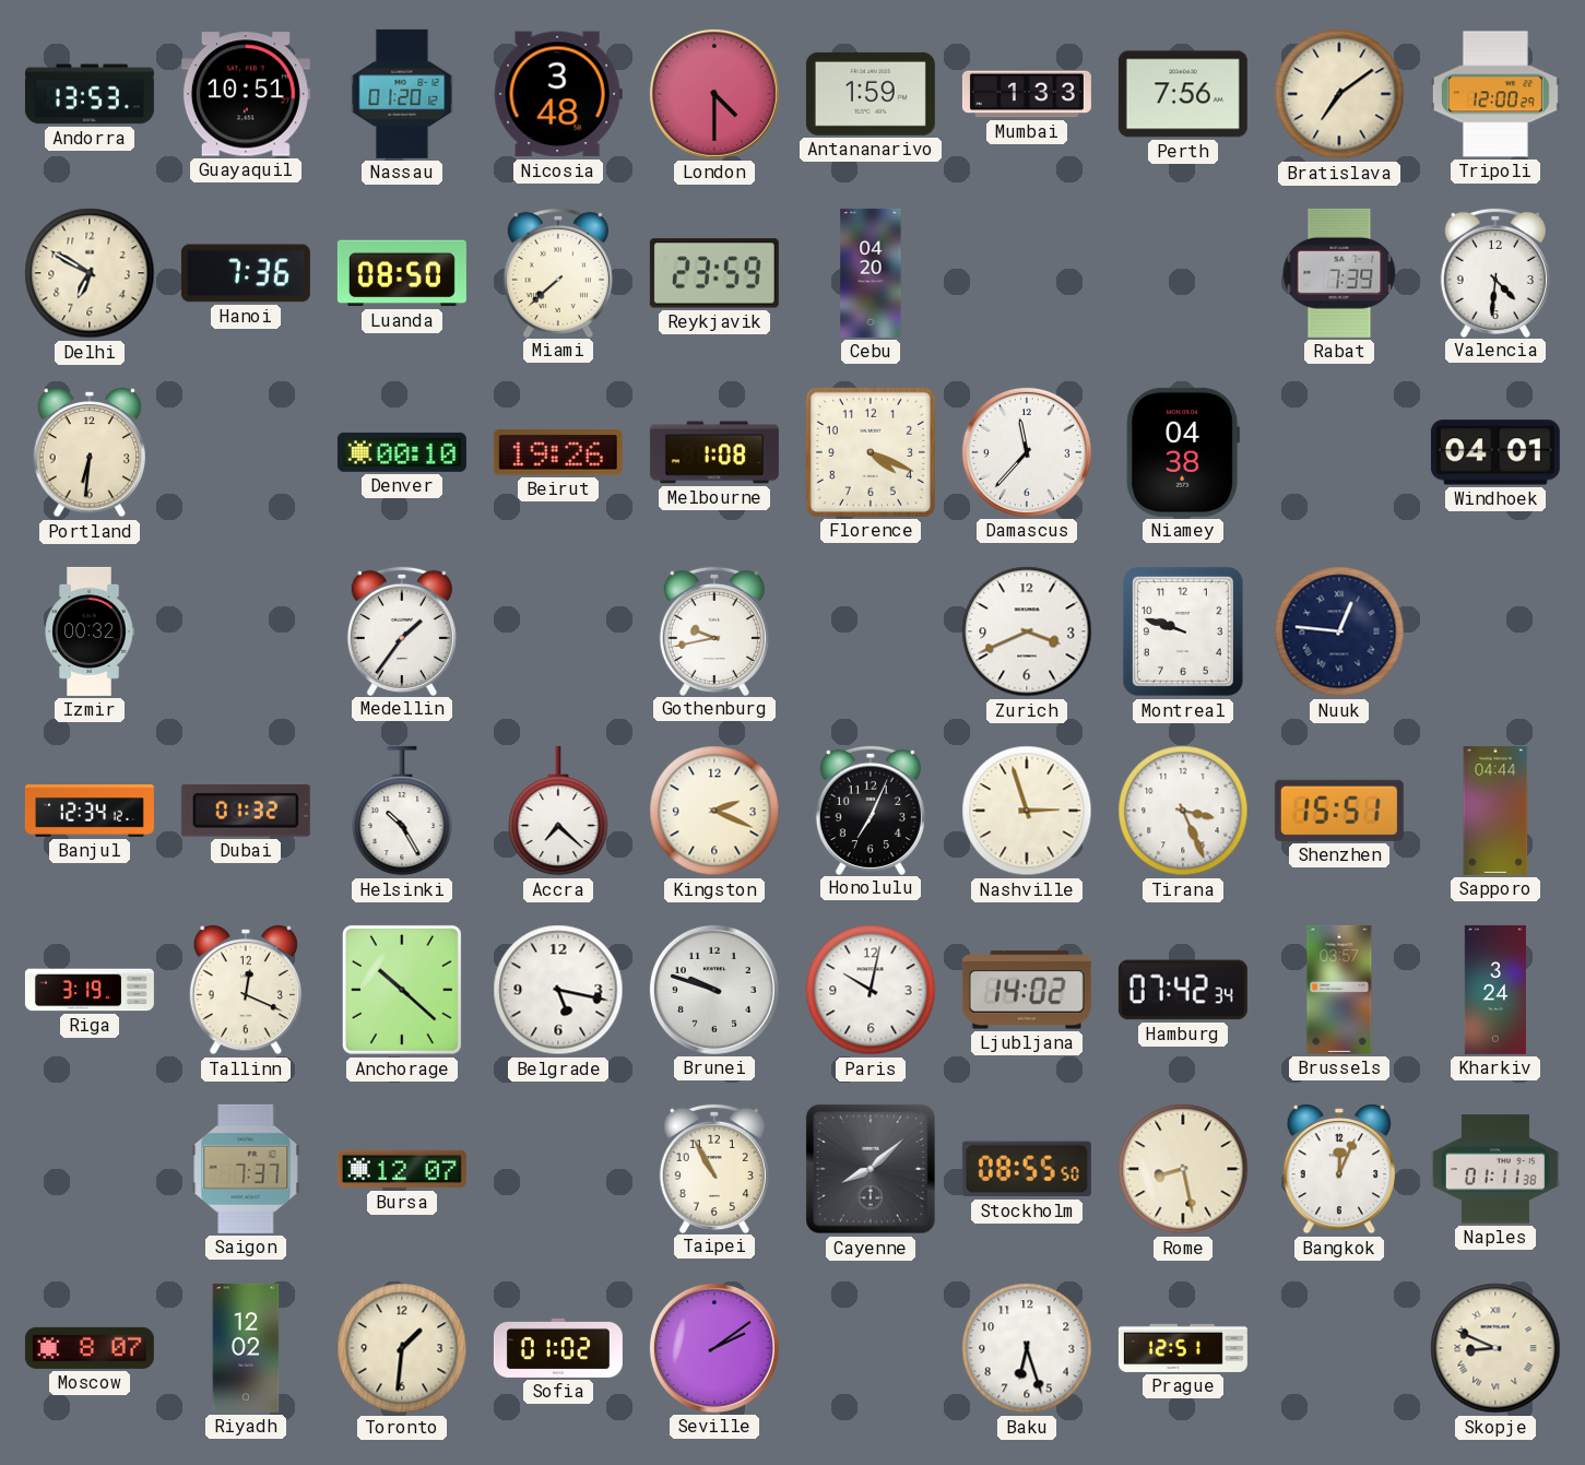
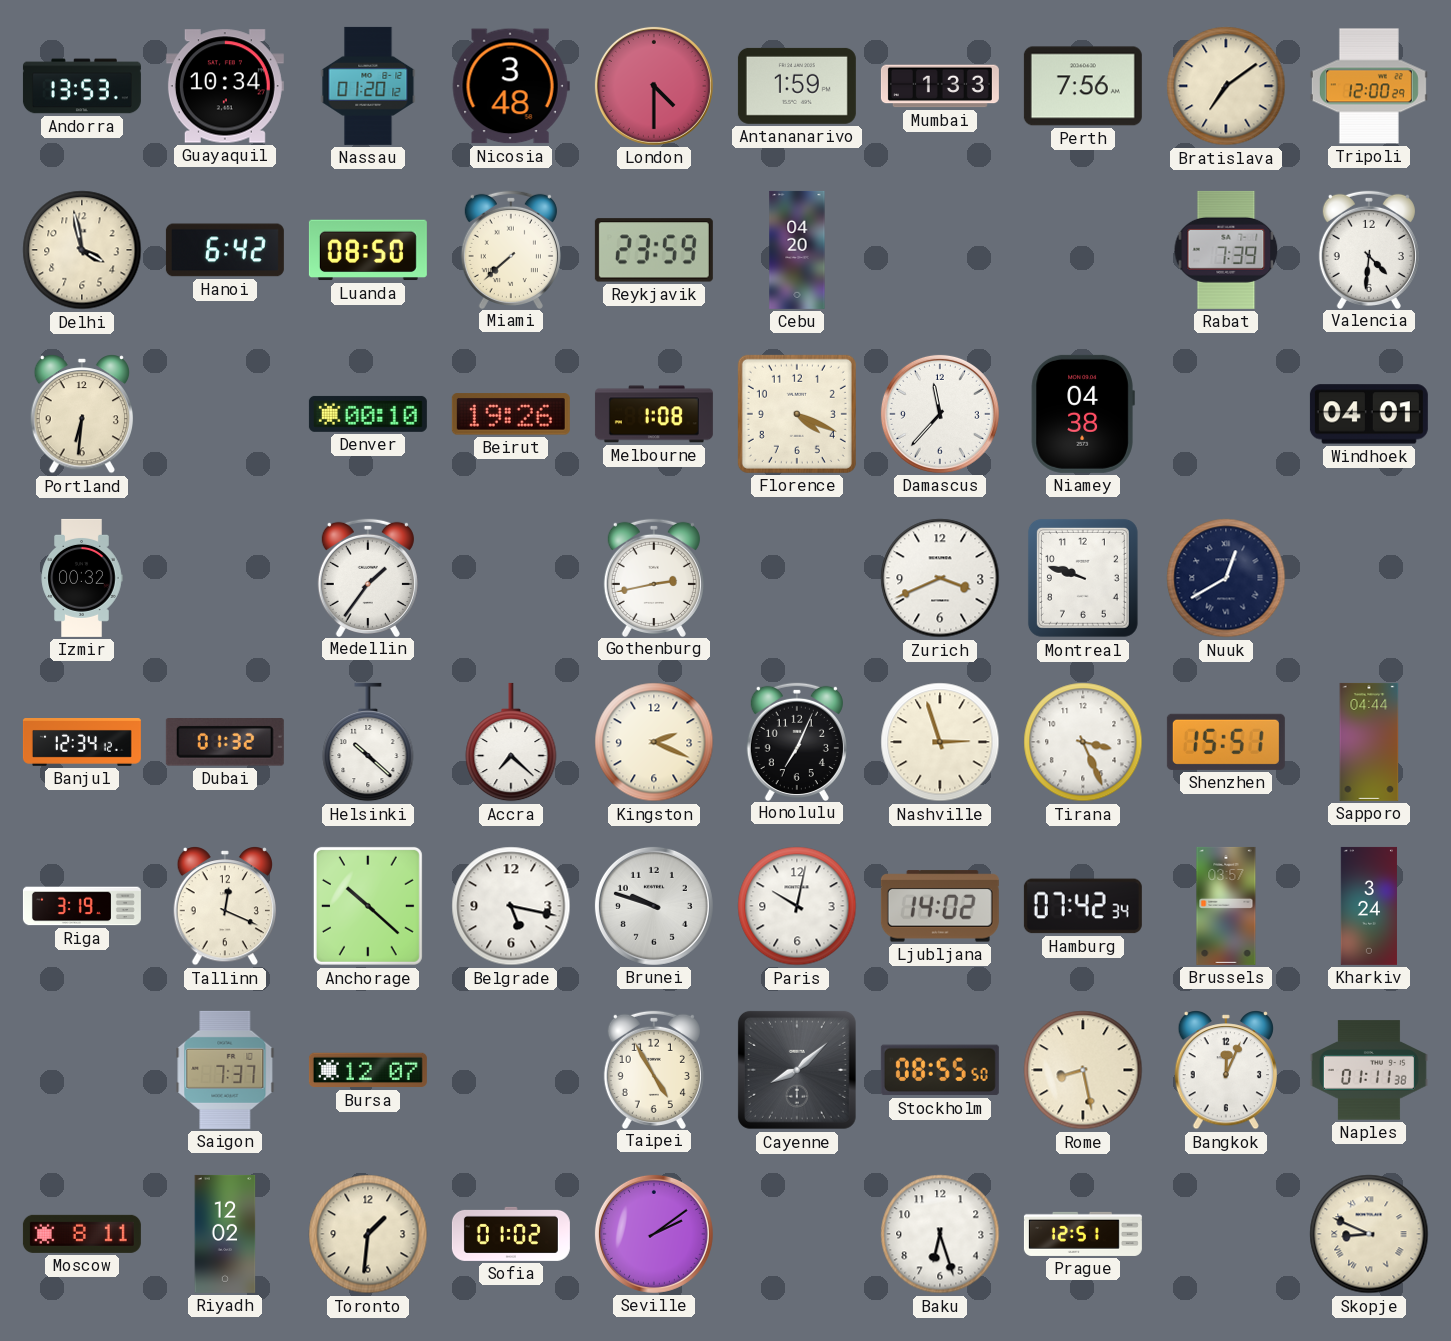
Guayaquil: 10:51 -> 10:34
Delhi: 6:50 -> 3:58
Hanoi: 7:36 -> 6:42
Gothenburg: 9:43 -> 2:43
Nuuk: 12:46 -> 12:40
Helsinki: 10:25 -> 10:22
Taipei: 10:55 -> 4:55
Moscow: 8:07 -> 8:11
